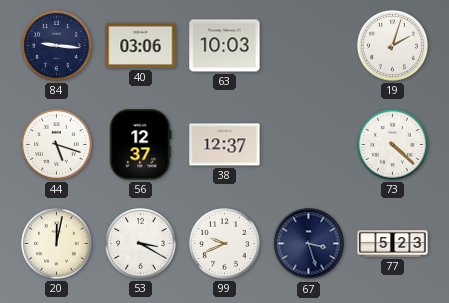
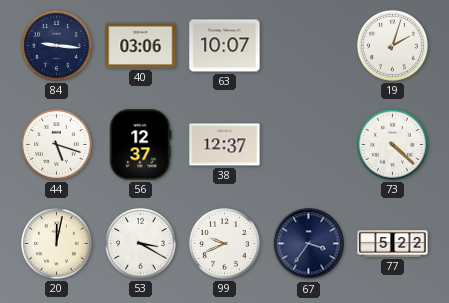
63: 10:03 -> 10:07
67: 3:27 -> 3:36
77: 5:23 -> 5:22
